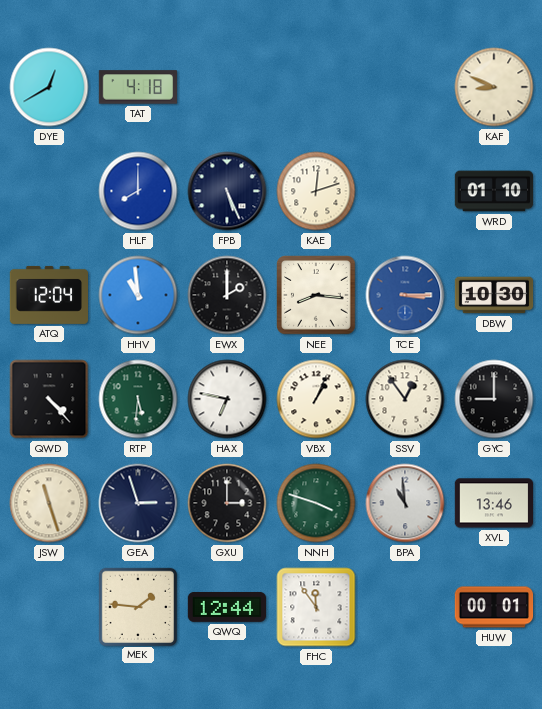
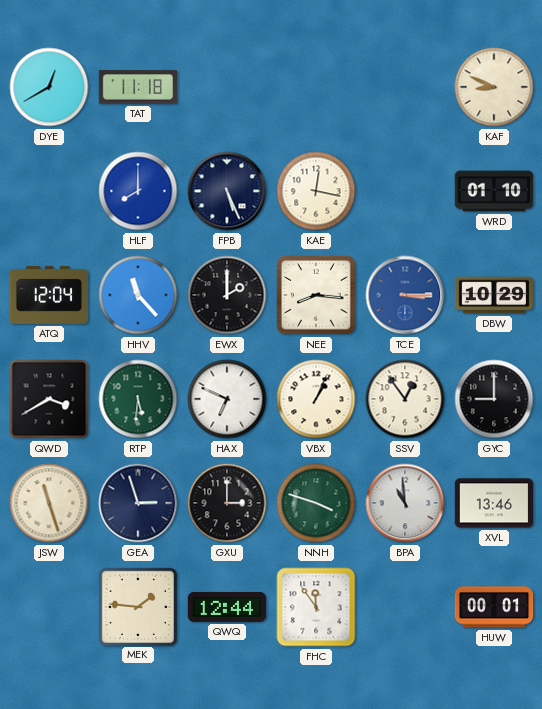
TAT: 4:18 -> 11:18
KAE: 12:12 -> 12:17
HHV: 10:59 -> 11:23
DBW: 10:30 -> 10:29
QWD: 4:23 -> 3:40
HAX: 6:47 -> 6:49
